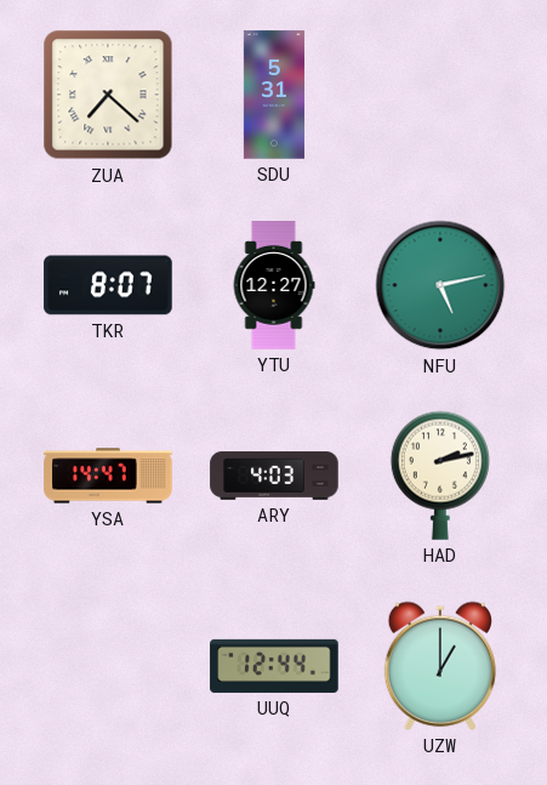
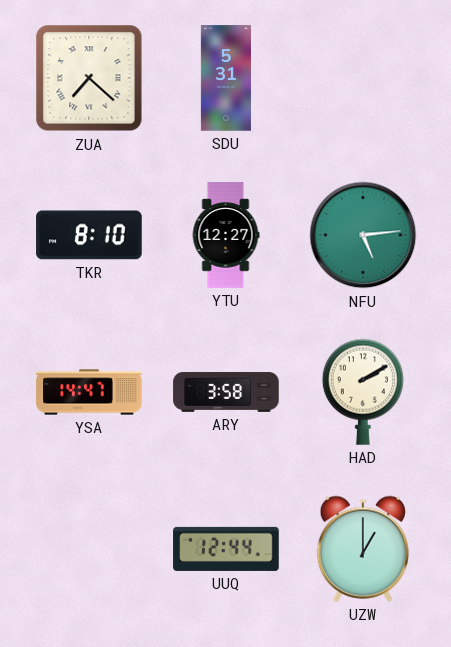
TKR: 8:07 -> 8:10
NFU: 5:13 -> 5:14
ARY: 4:03 -> 3:58
HAD: 2:13 -> 2:10
